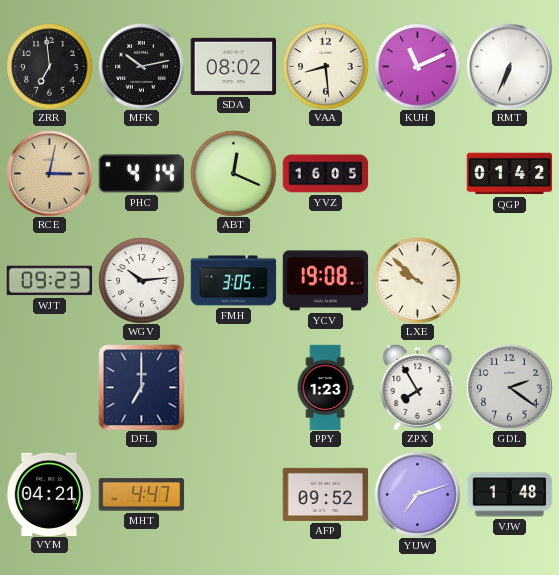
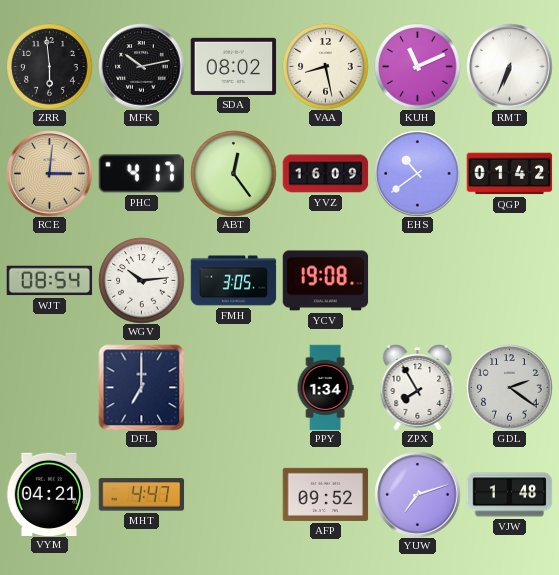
ZRR: 6:59 -> 5:59
VAA: 8:29 -> 8:28
RCE: 3:02 -> 3:01
PHC: 4:14 -> 4:17
ABT: 12:19 -> 12:24
YVZ: 16:05 -> 16:09
EHS: none -> 10:39
WJT: 09:23 -> 08:54
LXE: 9:52 -> none
PPY: 1:23 -> 1:34
